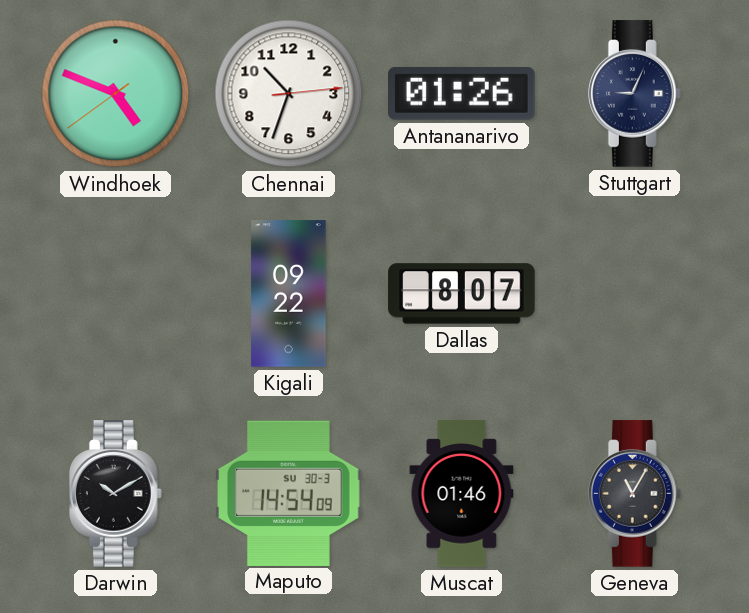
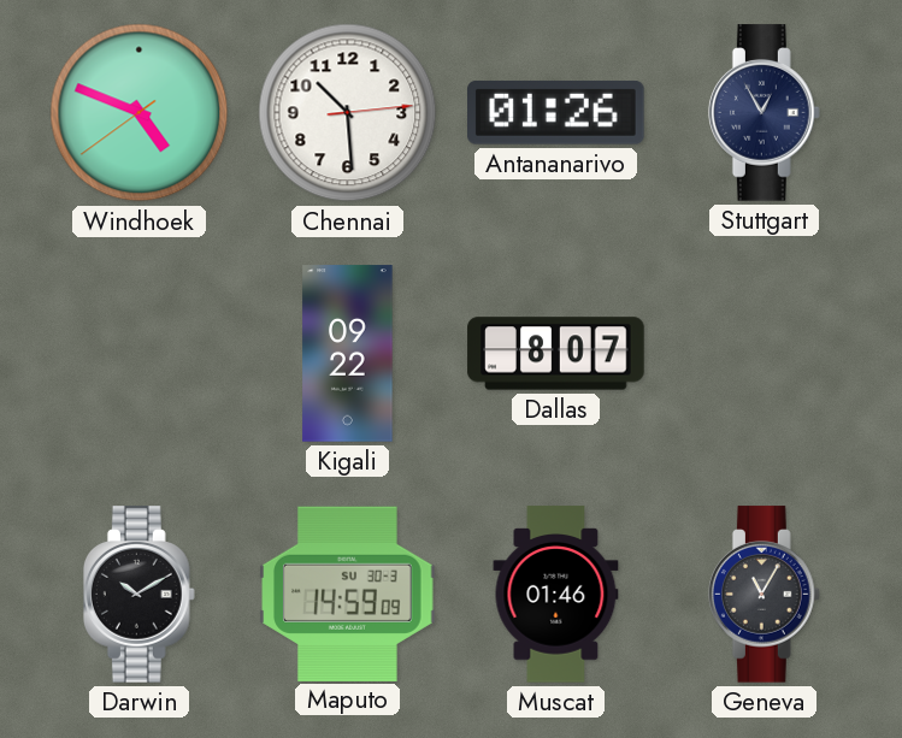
Chennai: 10:33 -> 10:29
Stuttgart: 9:04 -> 12:55
Maputo: 14:54 -> 14:59
